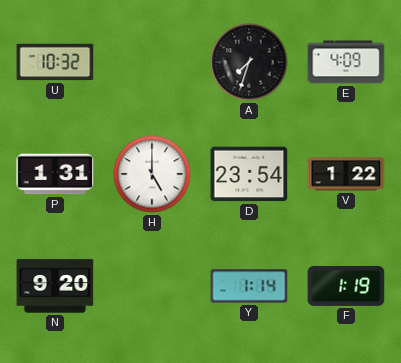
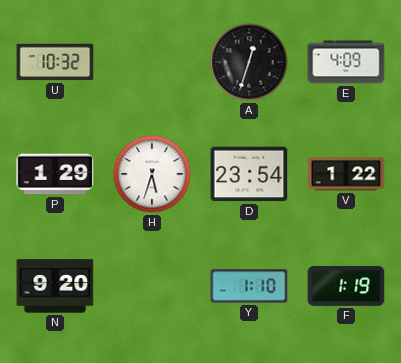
A: 7:33 -> 12:33
P: 1:31 -> 1:29
H: 5:00 -> 5:33
Y: 1:14 -> 1:10
